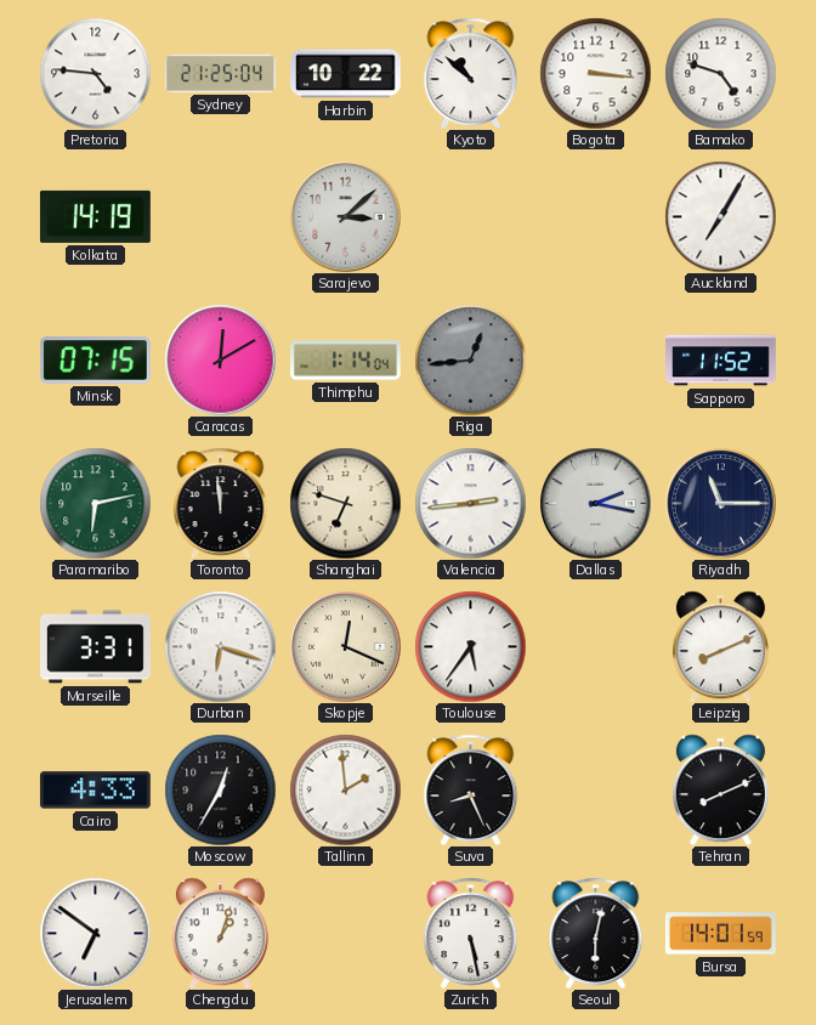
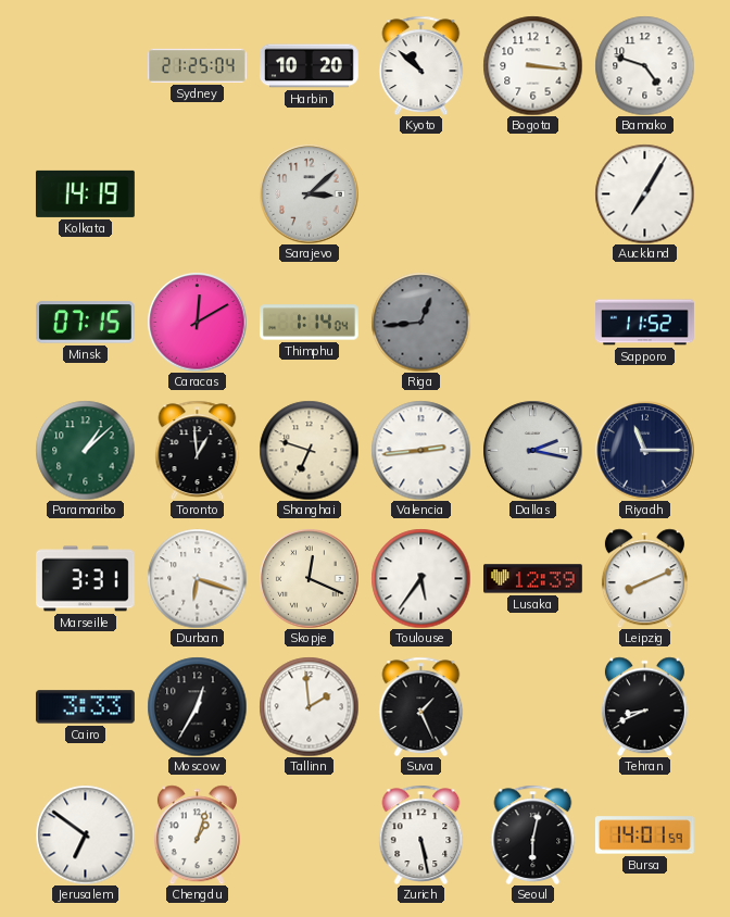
Pretoria: 4:46 -> none
Harbin: 10:22 -> 10:20
Paramaribo: 6:13 -> 1:08
Toronto: 11:59 -> 12:59
Lusaka: none -> 12:39
Cairo: 4:33 -> 3:33
Suva: 8:26 -> 1:26
Tehran: 8:11 -> 8:41
